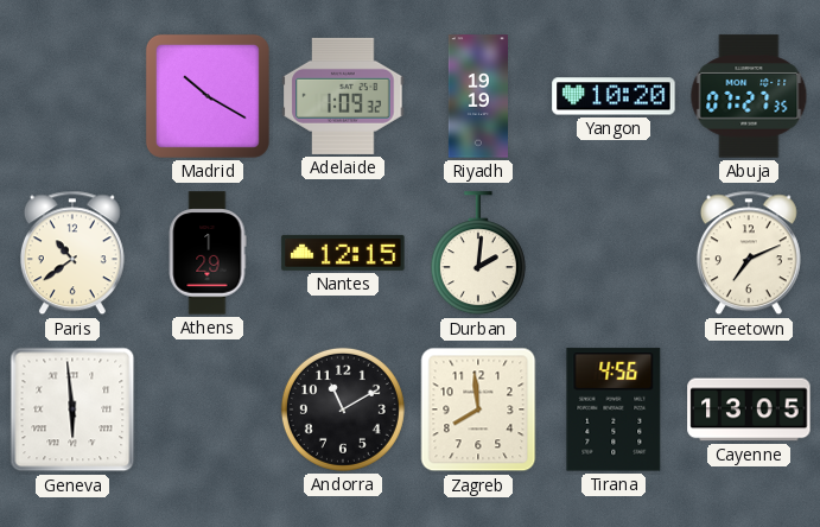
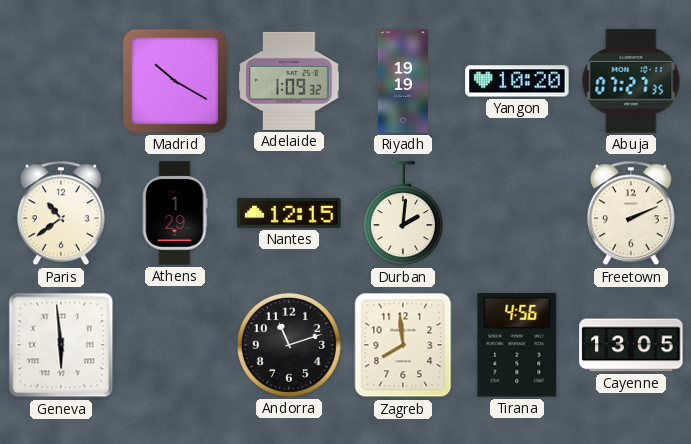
Freetown: 7:11 -> 2:11
Andorra: 11:10 -> 11:12
